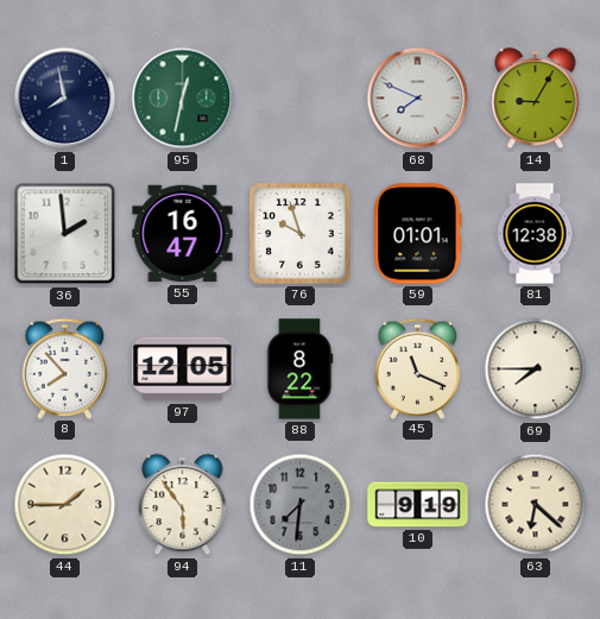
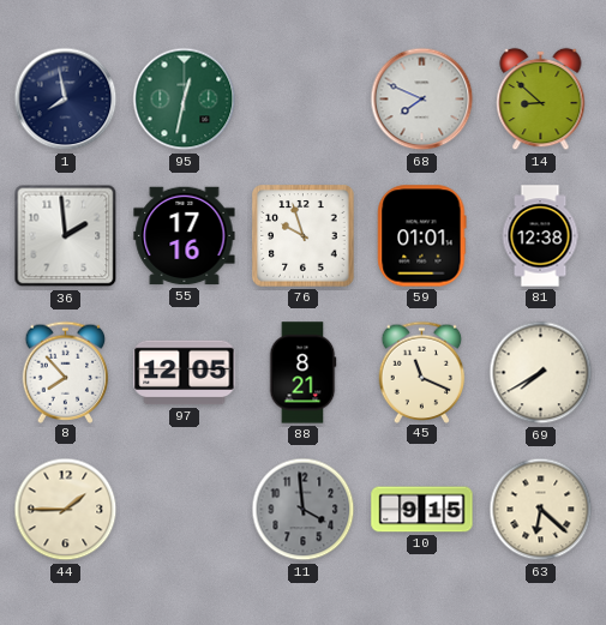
14: 9:05 -> 8:52
55: 16:47 -> 17:16
88: 8:22 -> 8:21
69: 7:45 -> 7:40
94: 5:54 -> none
11: 7:31 -> 3:59
10: 9:19 -> 9:15
